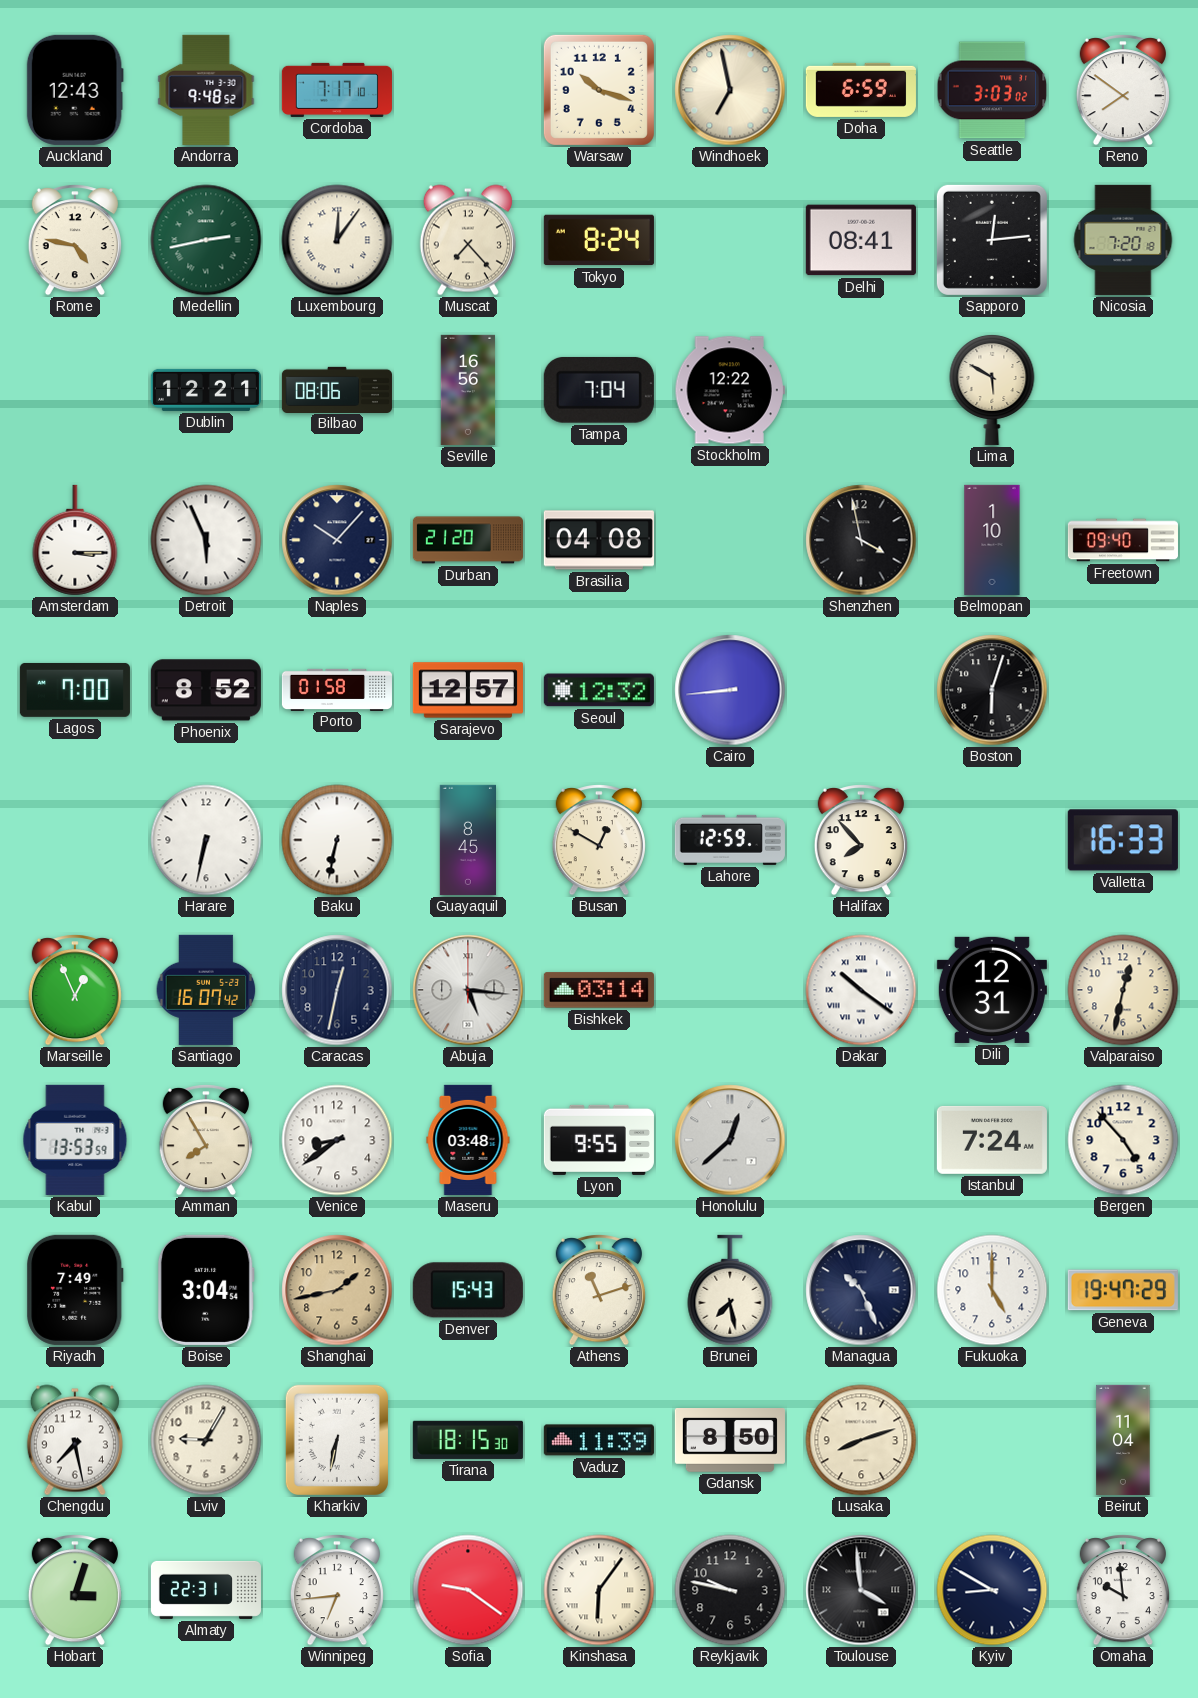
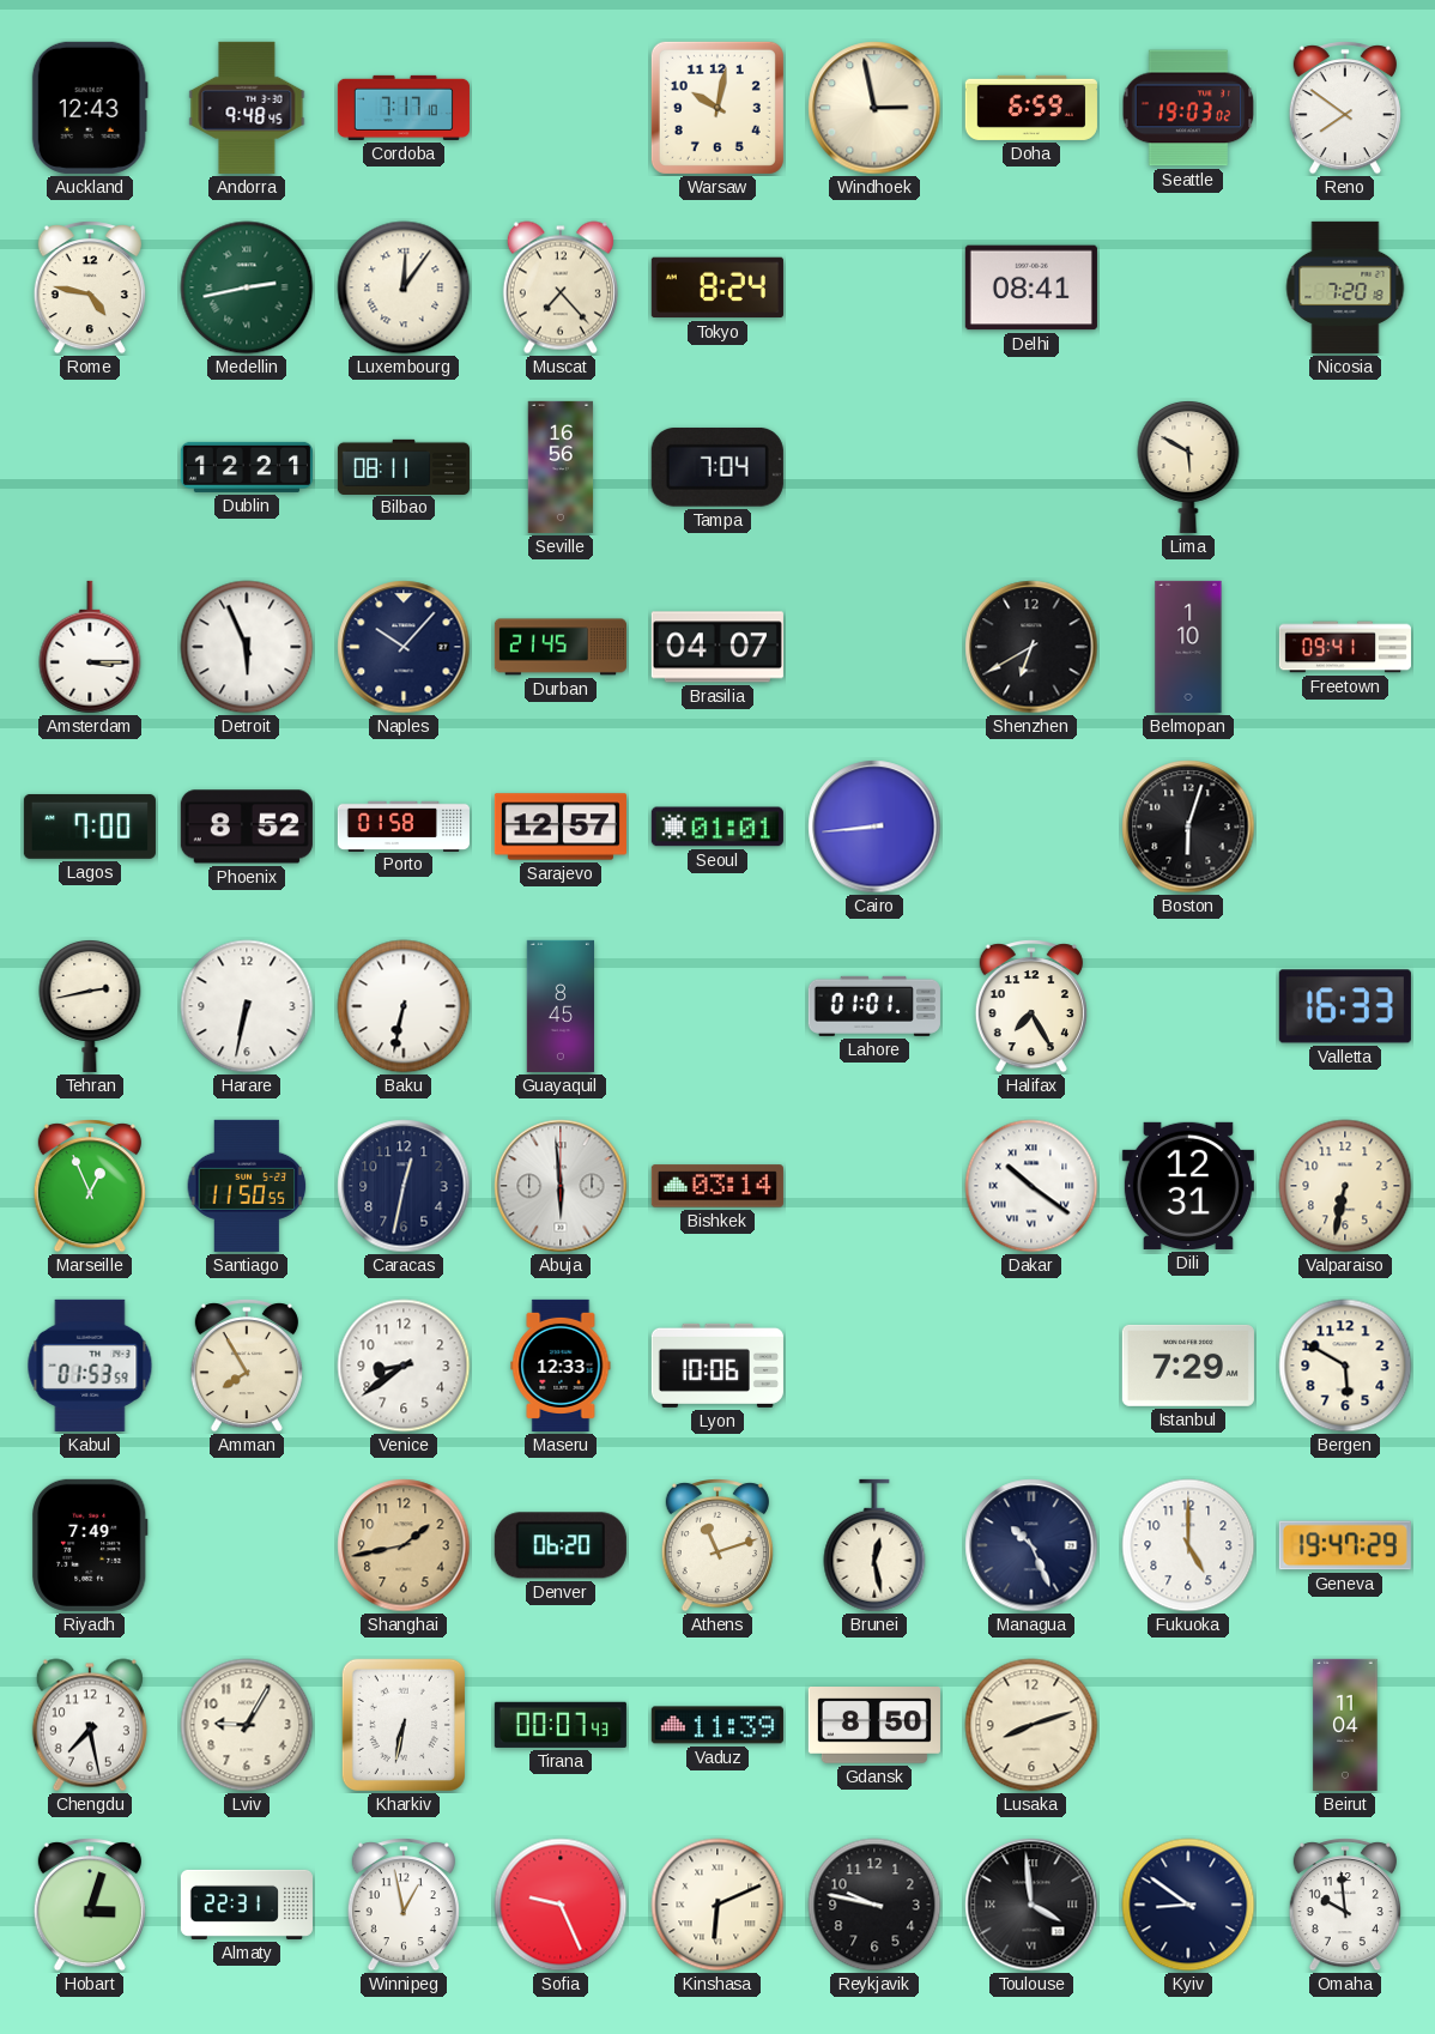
Andorra: 9:48:52 -> 9:48:45
Warsaw: 10:18 -> 10:02
Windhoek: 6:58 -> 2:58
Seattle: 3:03 -> 19:03
Sapporo: 12:14 -> none
Bilbao: 08:06 -> 08:11
Stockholm: 12:22 -> none
Durban: 21:20 -> 21:45
Brasilia: 04:08 -> 04:07
Shenzhen: 3:58 -> 6:40
Freetown: 09:40 -> 09:41
Seoul: 12:32 -> 01:01
Tehran: none -> 2:43
Busan: 12:50 -> none
Lahore: 12:59 -> 01:01
Halifax: 7:53 -> 7:25
Santiago: 16:07 -> 11:50
Abuja: 5:16 -> 5:59
Valparaiso: 12:32 -> 6:32
Kabul: 13:53 -> 01:53
Maseru: 03:48 -> 12:33
Lyon: 9:55 -> 10:06
Honolulu: 12:38 -> none
Istanbul: 7:24 -> 7:29
Bergen: 4:53 -> 5:50
Boise: 3:04 -> none
Denver: 15:43 -> 06:20
Brunei: 7:28 -> 12:28
Tirana: 18:15 -> 00:07
Winnipeg: 6:44 -> 12:58
Sofia: 9:21 -> 9:26
Kinshasa: 6:06 -> 6:11
Kyiv: 8:50 -> 8:51
